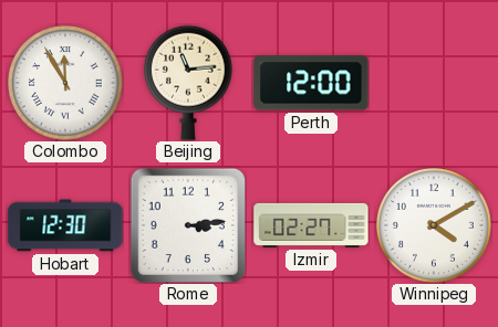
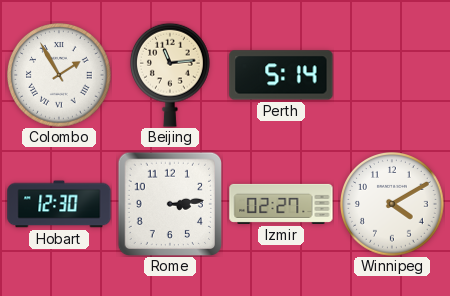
Colombo: 11:55 -> 1:55
Perth: 12:00 -> 5:14
